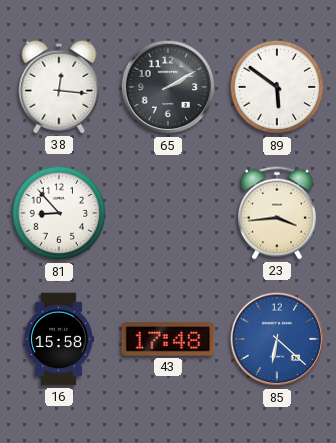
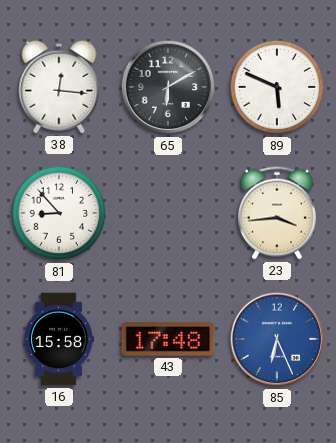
65: 2:10 -> 6:10
89: 5:51 -> 5:49
85: 6:22 -> 6:26
